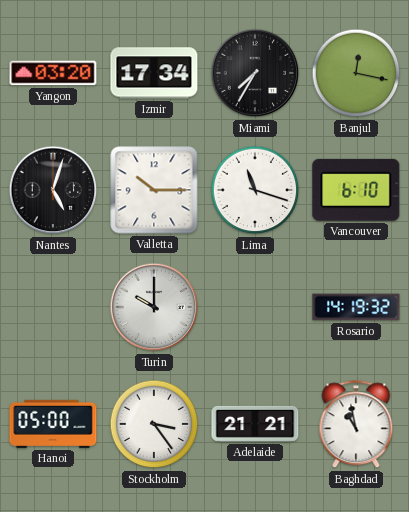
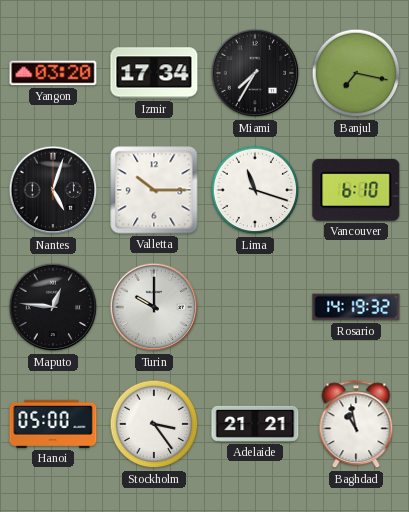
Banjul: 12:17 -> 7:17
Maputo: none -> 12:46
